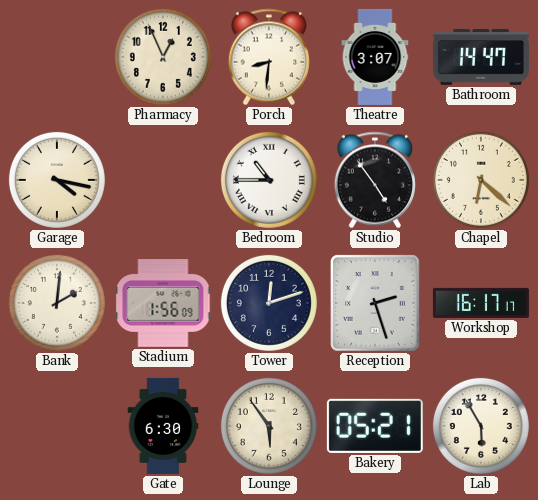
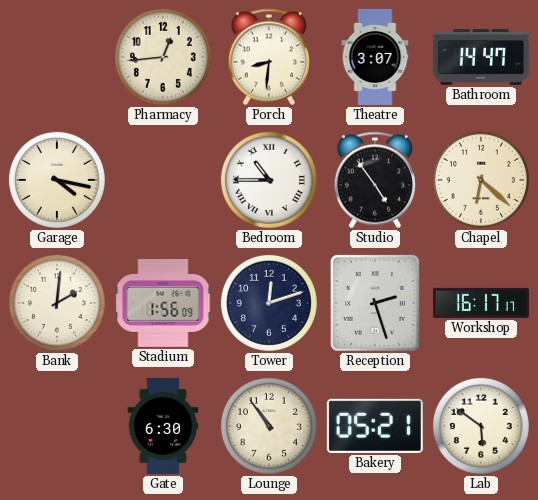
Pharmacy: 12:56 -> 12:44
Lounge: 5:54 -> 10:54
Lab: 5:55 -> 5:51
